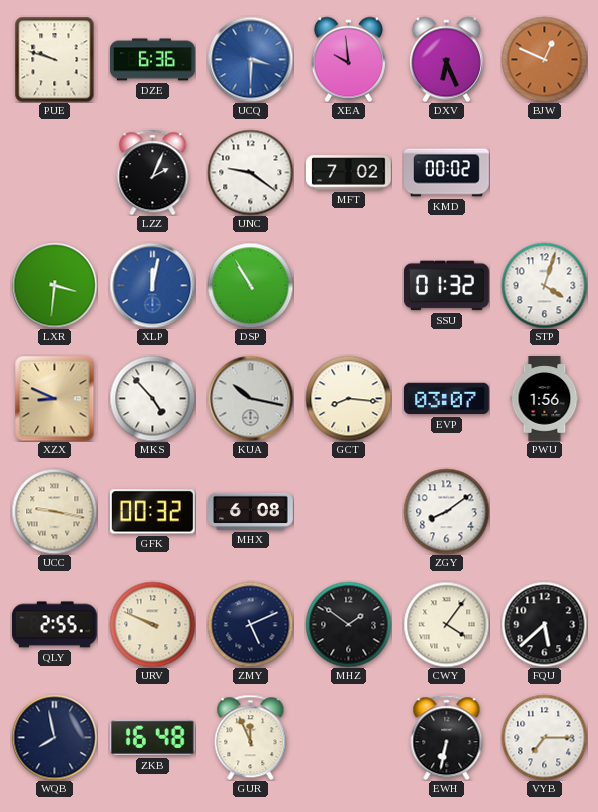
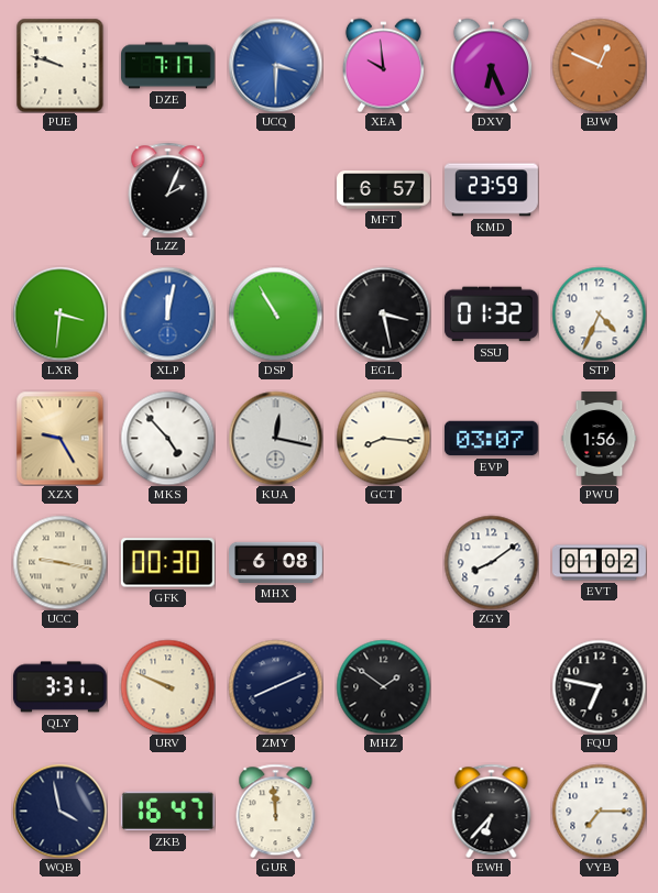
DZE: 6:36 -> 7:17
UNC: 9:21 -> none
MFT: 7:02 -> 6:57
KMD: 00:02 -> 23:59
EGL: none -> 3:28
STP: 4:03 -> 4:34
XZX: 8:49 -> 9:25
KUA: 10:17 -> 12:17
GFK: 00:32 -> 00:30
EVT: none -> 01:02
QLY: 2:55 -> 3:31
ZMY: 5:11 -> 8:11
CWY: 4:06 -> none
FQU: 5:38 -> 6:47
WQB: 7:58 -> 3:58
ZKB: 16:48 -> 16:47
GUR: 11:56 -> 11:59
EWH: 6:32 -> 6:37
